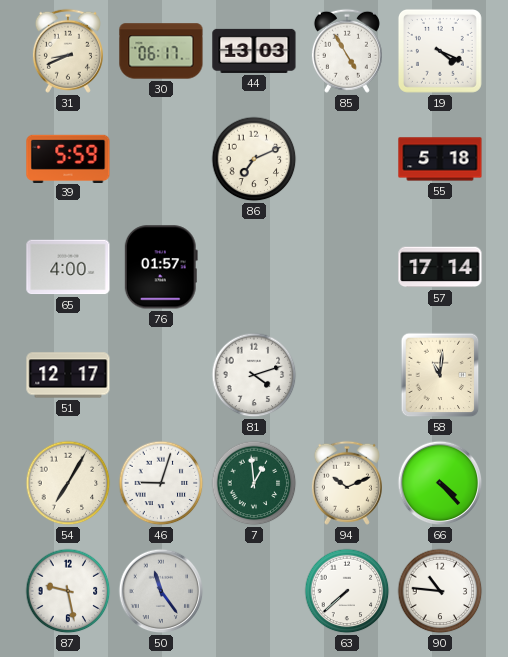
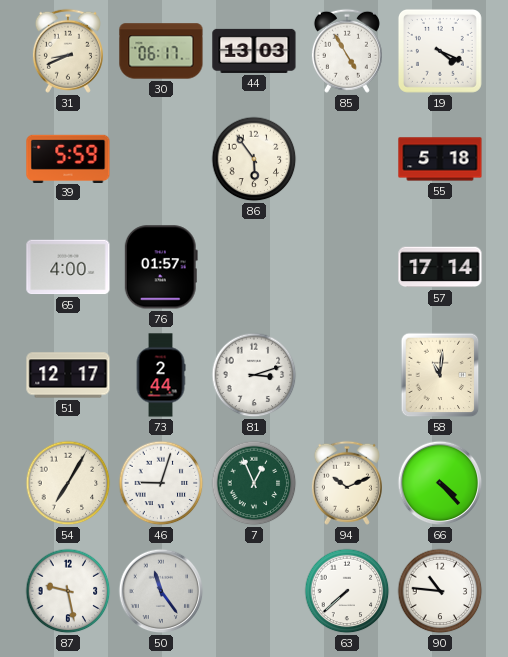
86: 7:11 -> 5:54
73: none -> 2:44
81: 4:12 -> 3:12
7: 12:59 -> 12:56
